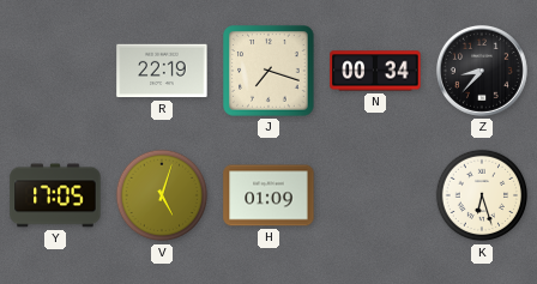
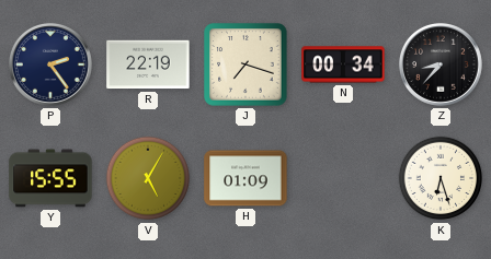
P: none -> 2:24
Y: 17:05 -> 15:55
V: 5:03 -> 5:05
